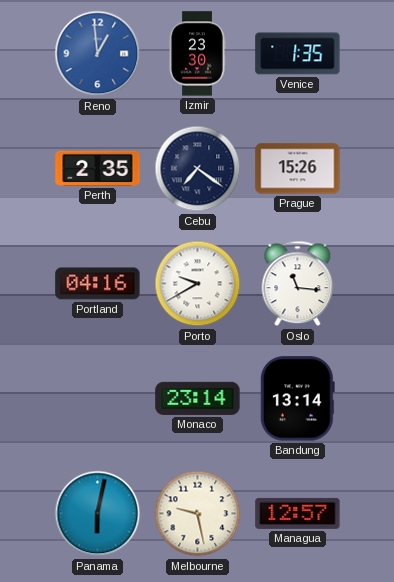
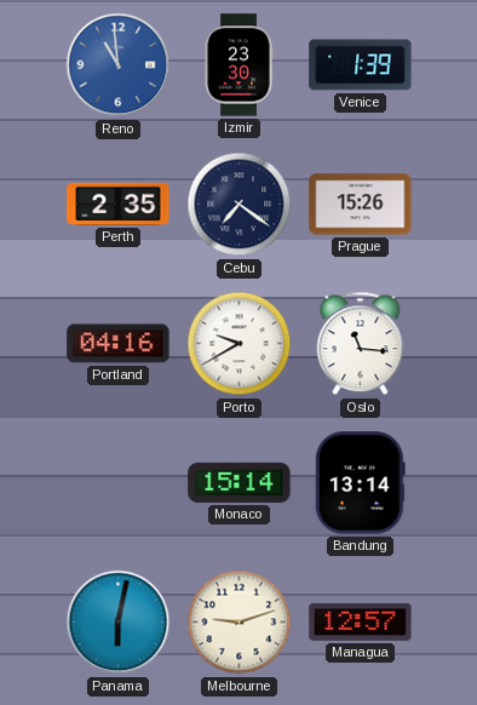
Reno: 12:59 -> 10:59
Venice: 1:35 -> 1:39
Monaco: 23:14 -> 15:14
Melbourne: 9:28 -> 9:12
